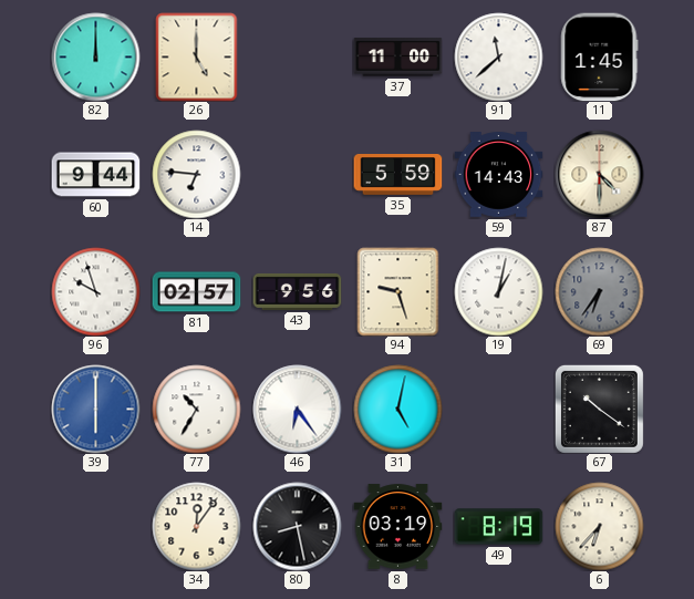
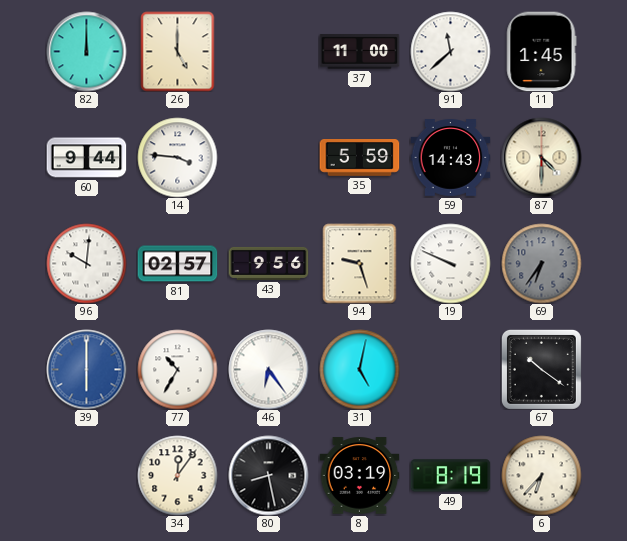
14: 6:46 -> 3:46
96: 9:57 -> 10:01
19: 1:02 -> 9:49
